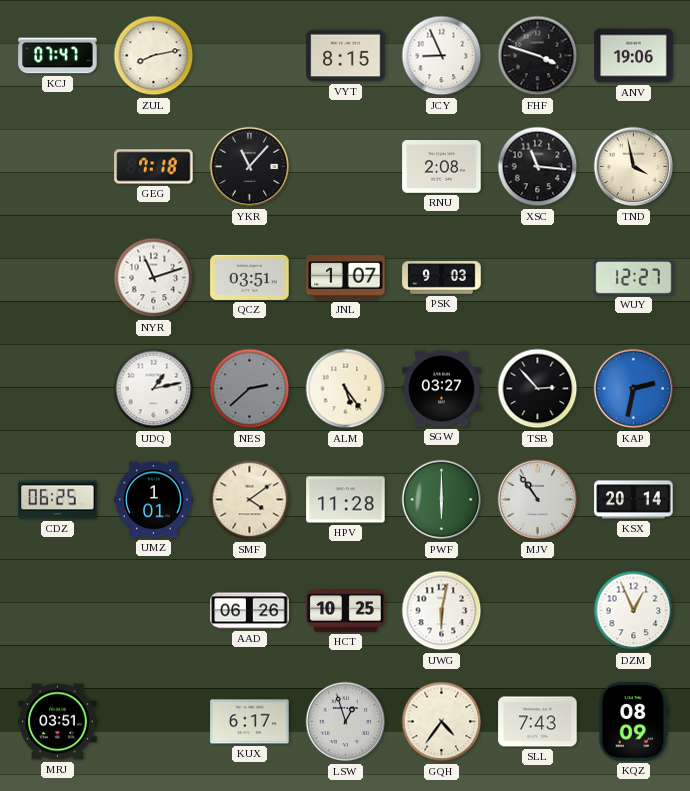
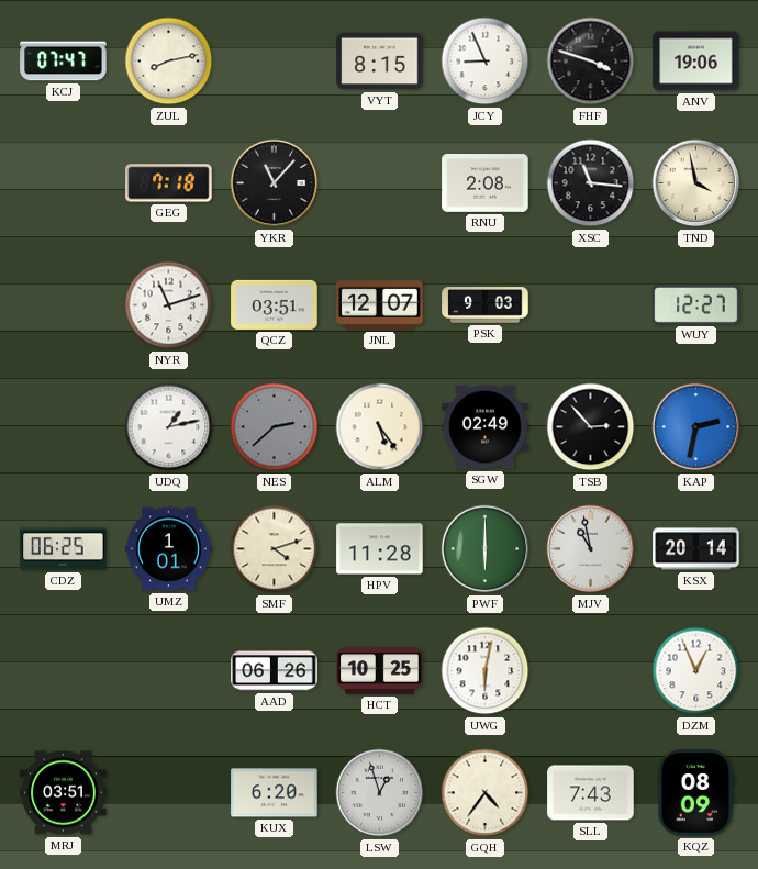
JNL: 1:07 -> 12:07
SGW: 03:27 -> 02:49
SMF: 4:09 -> 4:12
MJV: 10:54 -> 10:58
KUX: 6:17 -> 6:20
